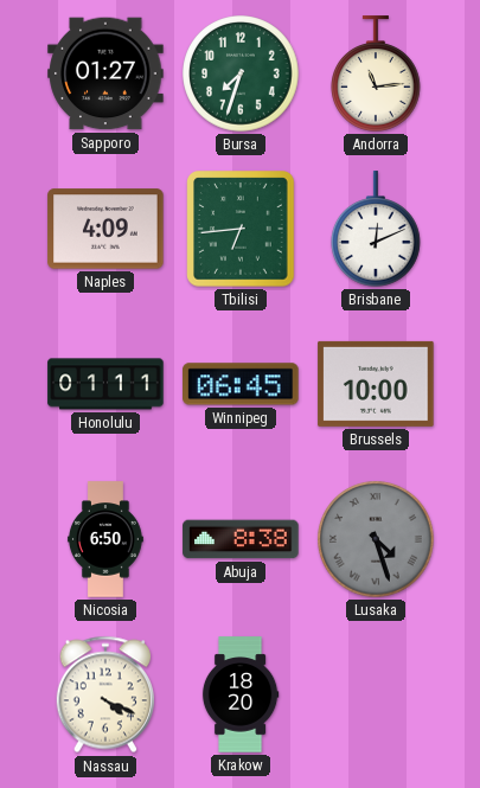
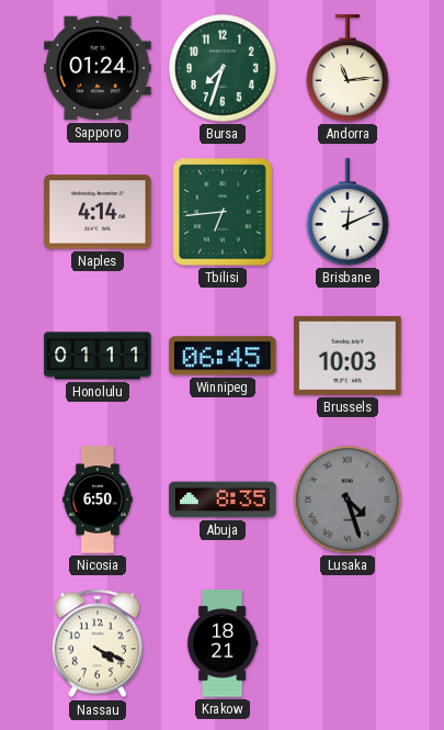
Sapporo: 01:27 -> 01:24
Naples: 4:09 -> 4:14
Brussels: 10:00 -> 10:03
Abuja: 8:38 -> 8:35
Krakow: 18:20 -> 18:21
